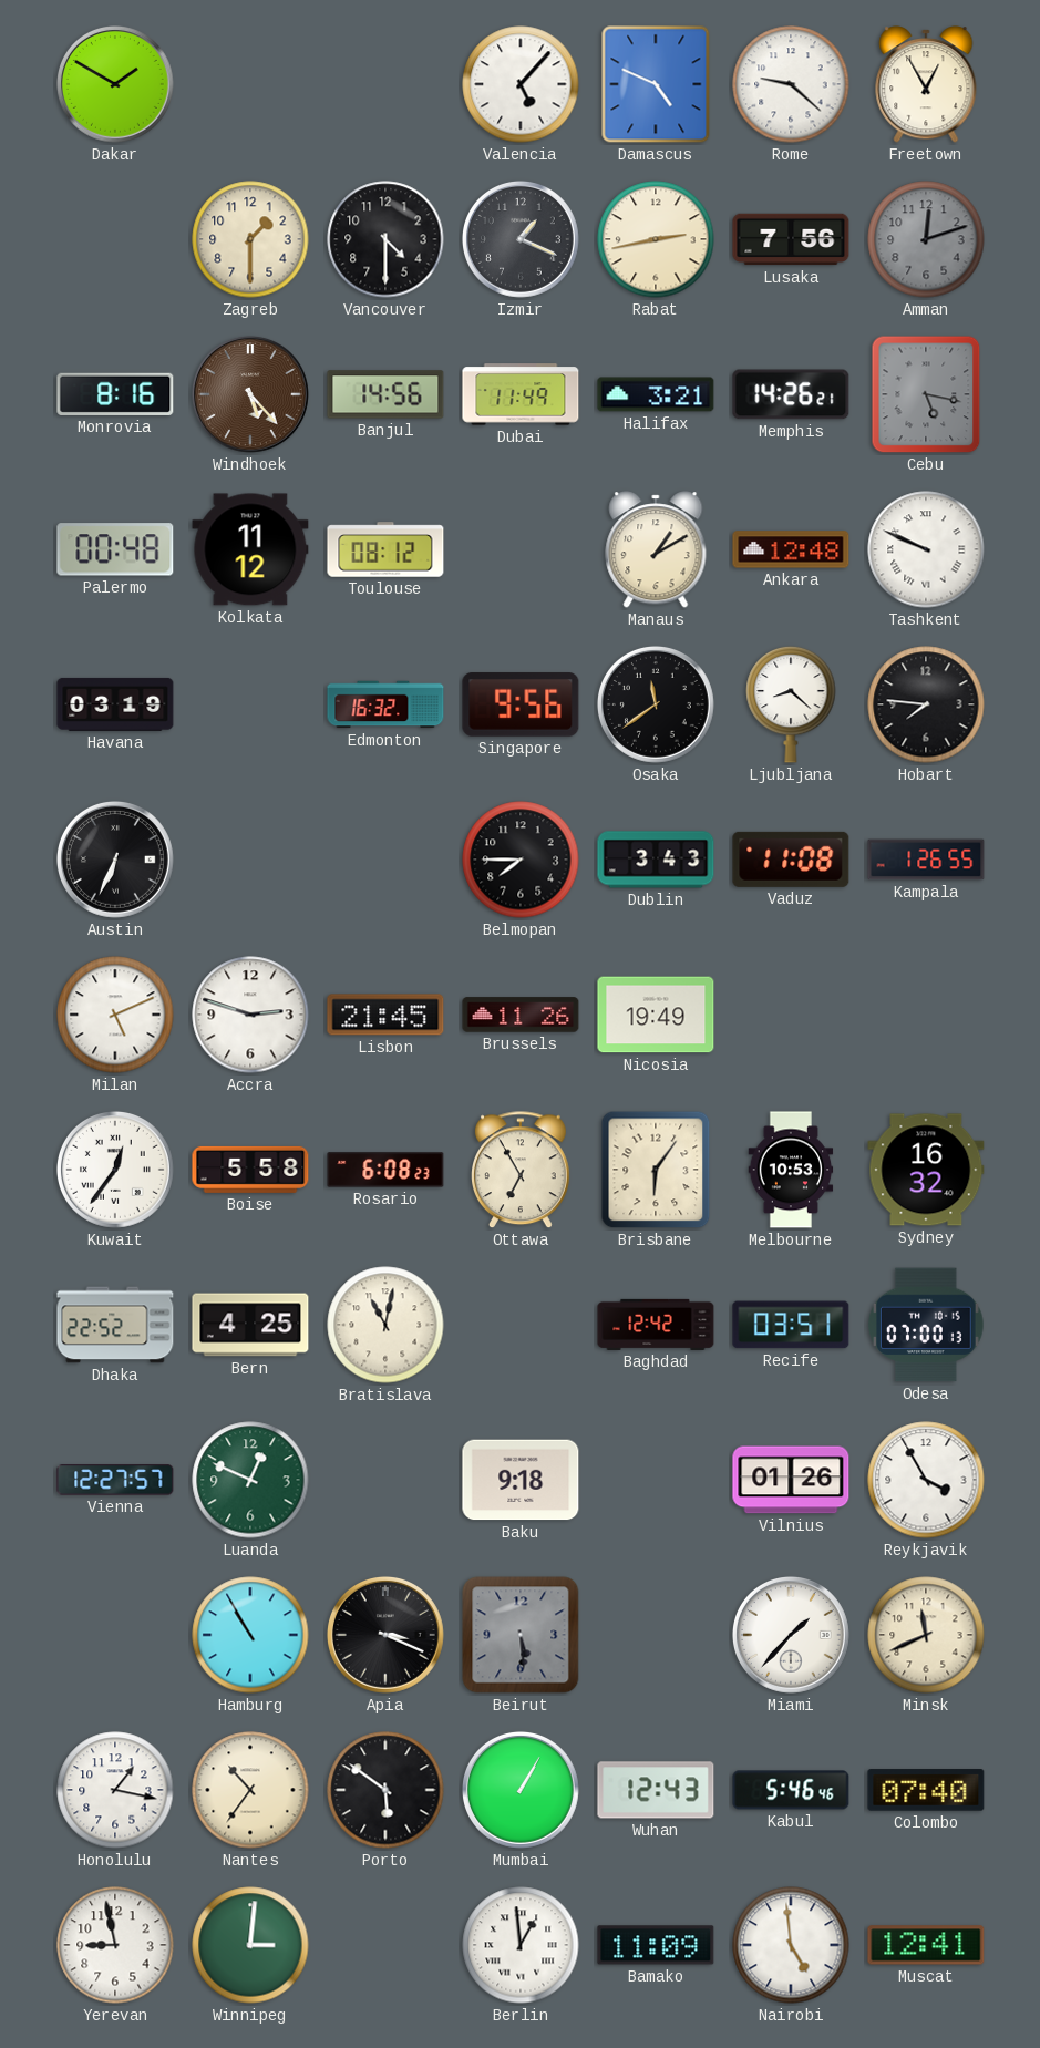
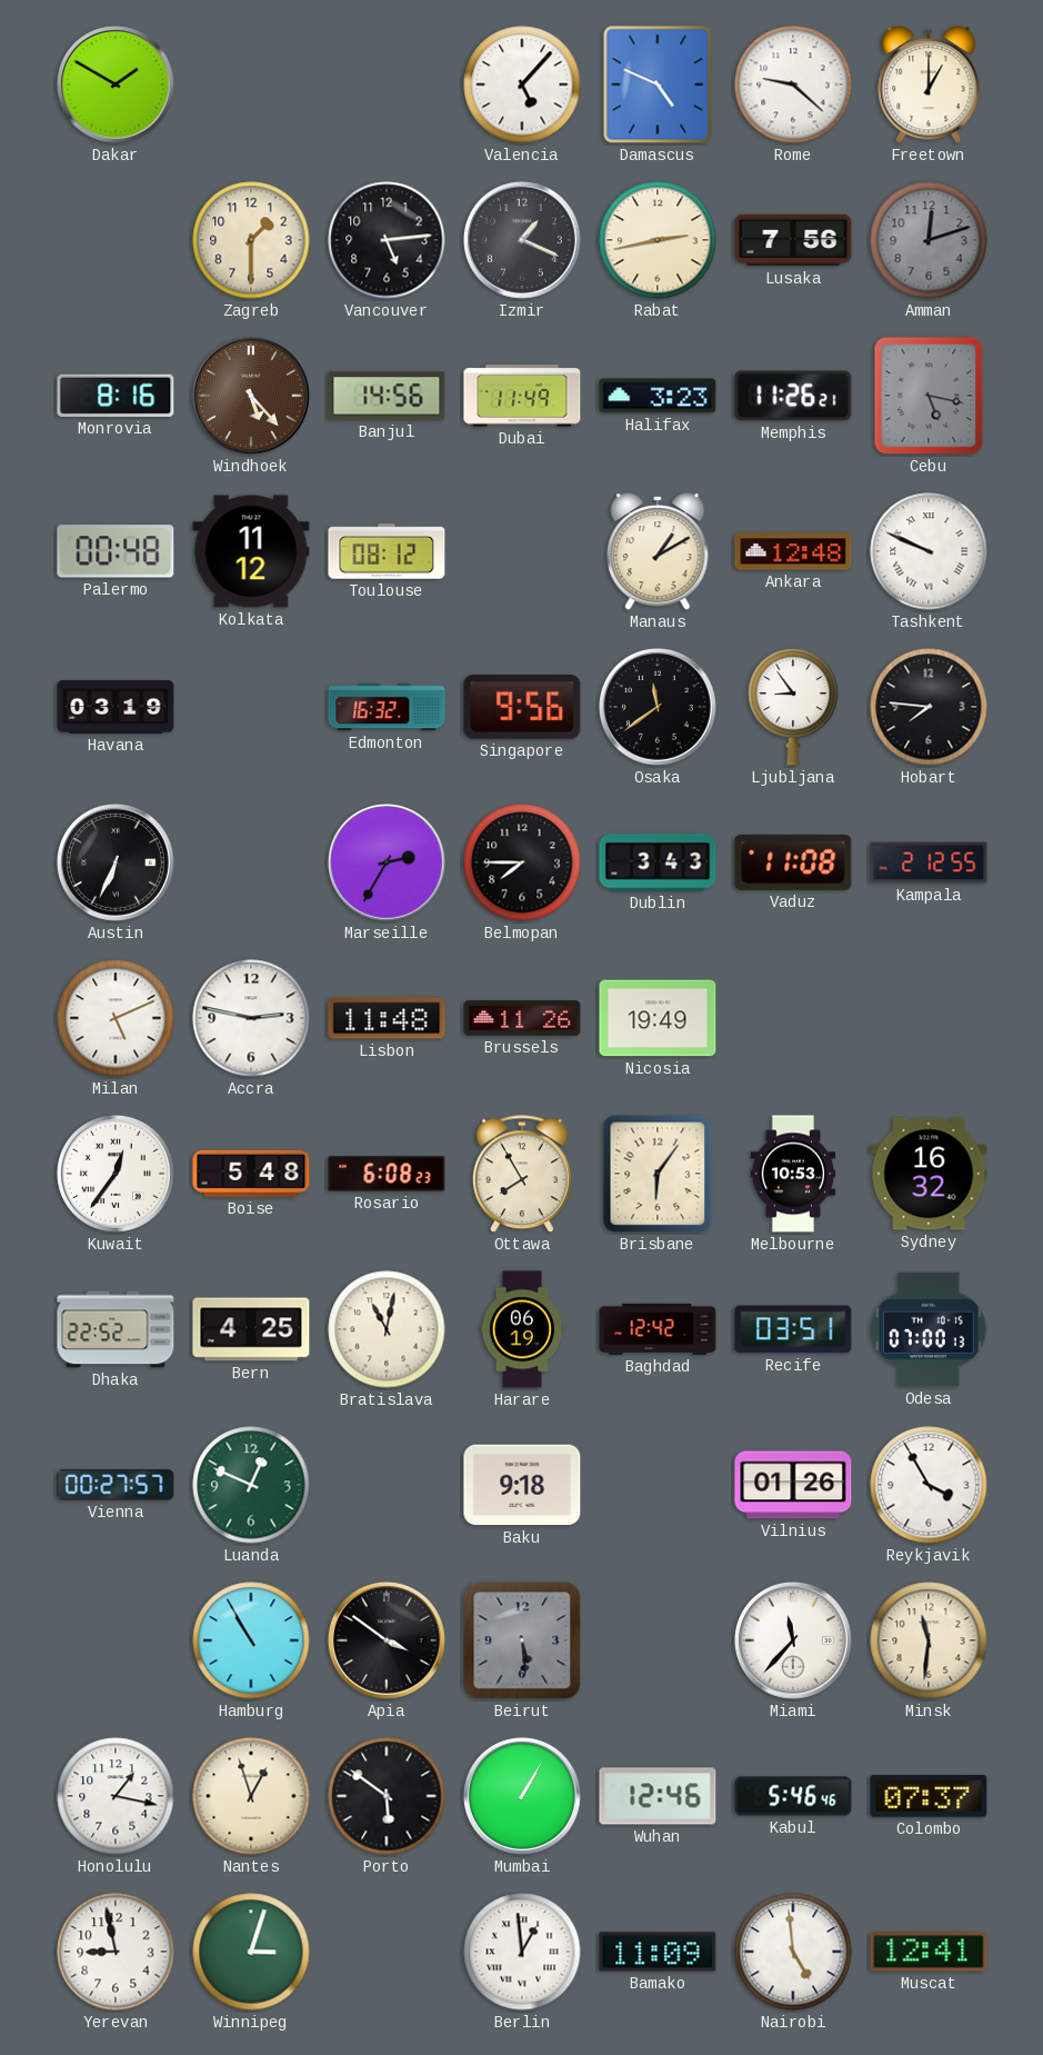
Freetown: 12:55 -> 1:00
Vancouver: 4:30 -> 5:14
Halifax: 3:21 -> 3:23
Memphis: 14:26 -> 11:26
Ljubljana: 8:22 -> 8:54
Marseille: none -> 2:35
Kampala: 1:26 -> 2:12
Accra: 2:48 -> 2:47
Lisbon: 21:45 -> 11:48
Boise: 5:58 -> 5:48
Ottawa: 6:55 -> 7:55
Harare: none -> 06:19
Vienna: 12:27 -> 00:27
Apia: 3:19 -> 3:51
Miami: 1:37 -> 11:37
Minsk: 11:41 -> 11:31
Nantes: 10:36 -> 12:57
Wuhan: 12:43 -> 12:46
Colombo: 07:40 -> 07:37
Winnipeg: 3:01 -> 3:03
